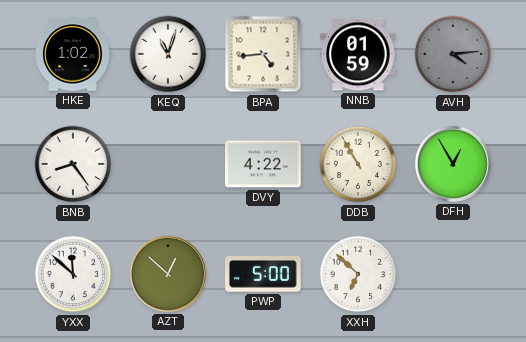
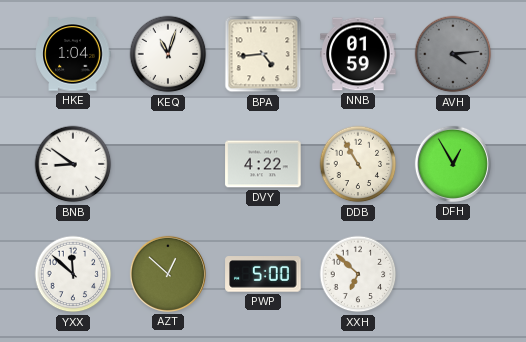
HKE: 1:02 -> 1:04
BNB: 8:24 -> 8:51
